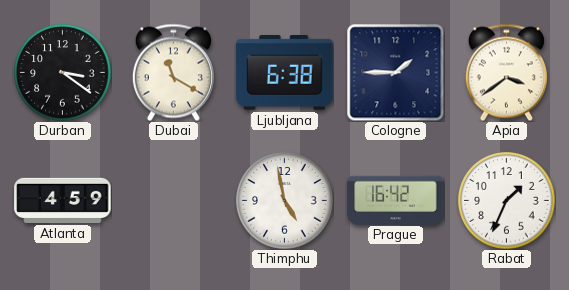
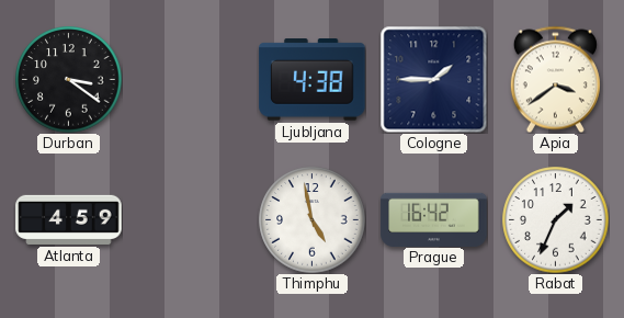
Dubai: 11:20 -> none
Ljubljana: 6:38 -> 4:38
